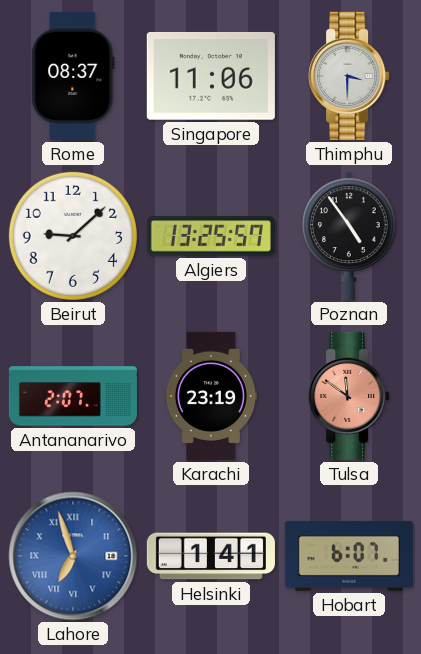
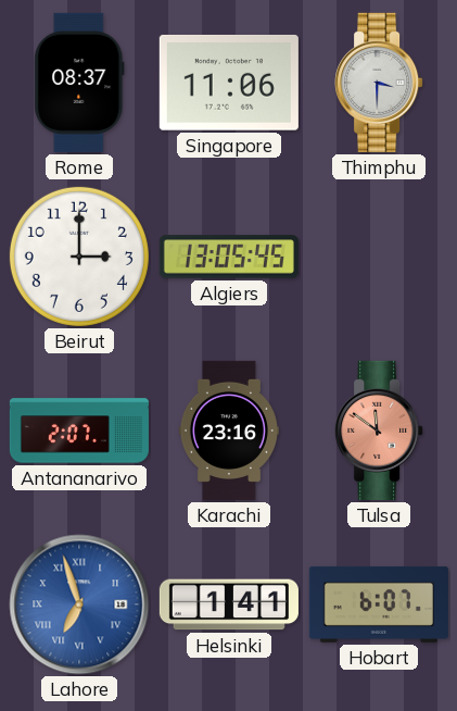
Beirut: 9:08 -> 3:00
Algiers: 13:25 -> 13:05
Poznan: 4:54 -> none
Karachi: 23:19 -> 23:16
